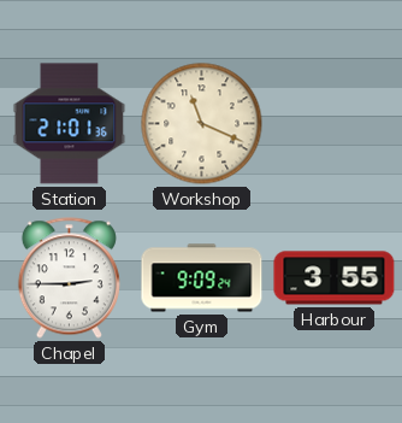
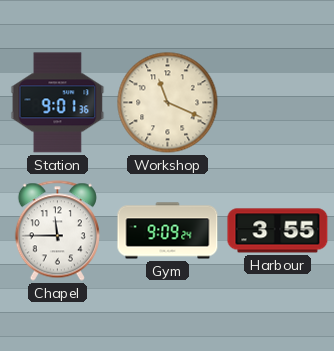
Station: 21:01 -> 9:01
Chapel: 2:45 -> 11:45
